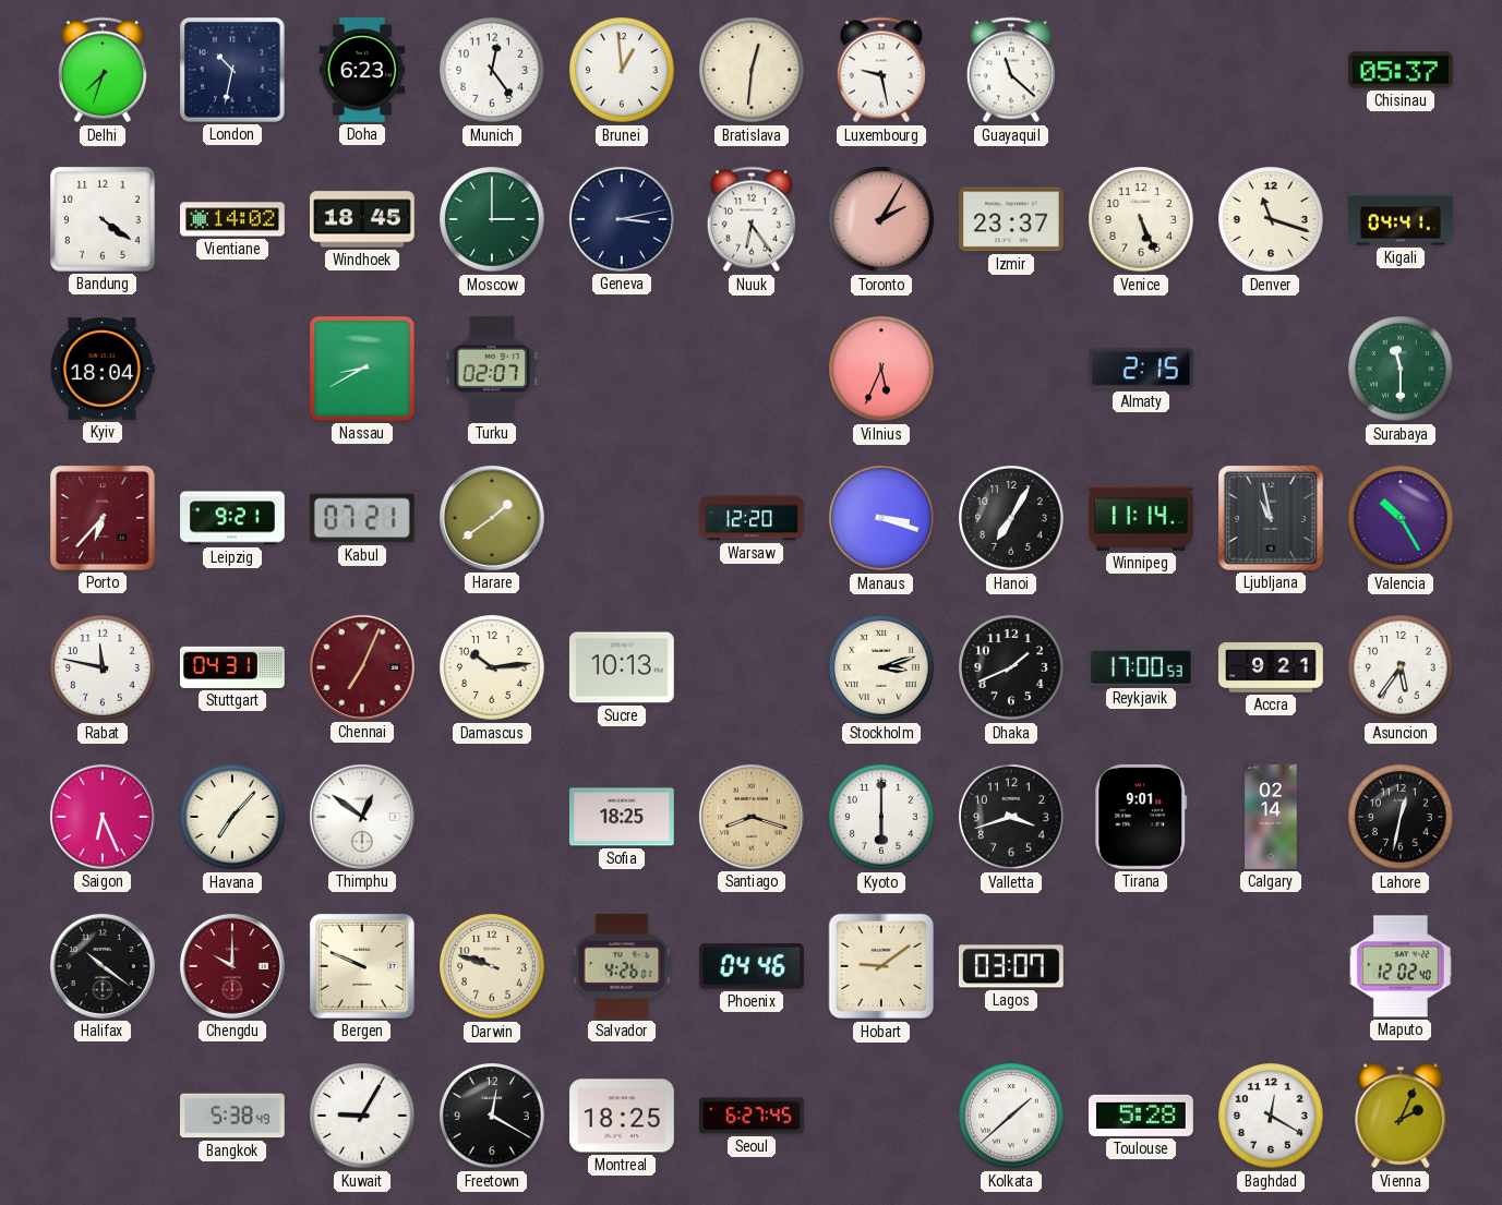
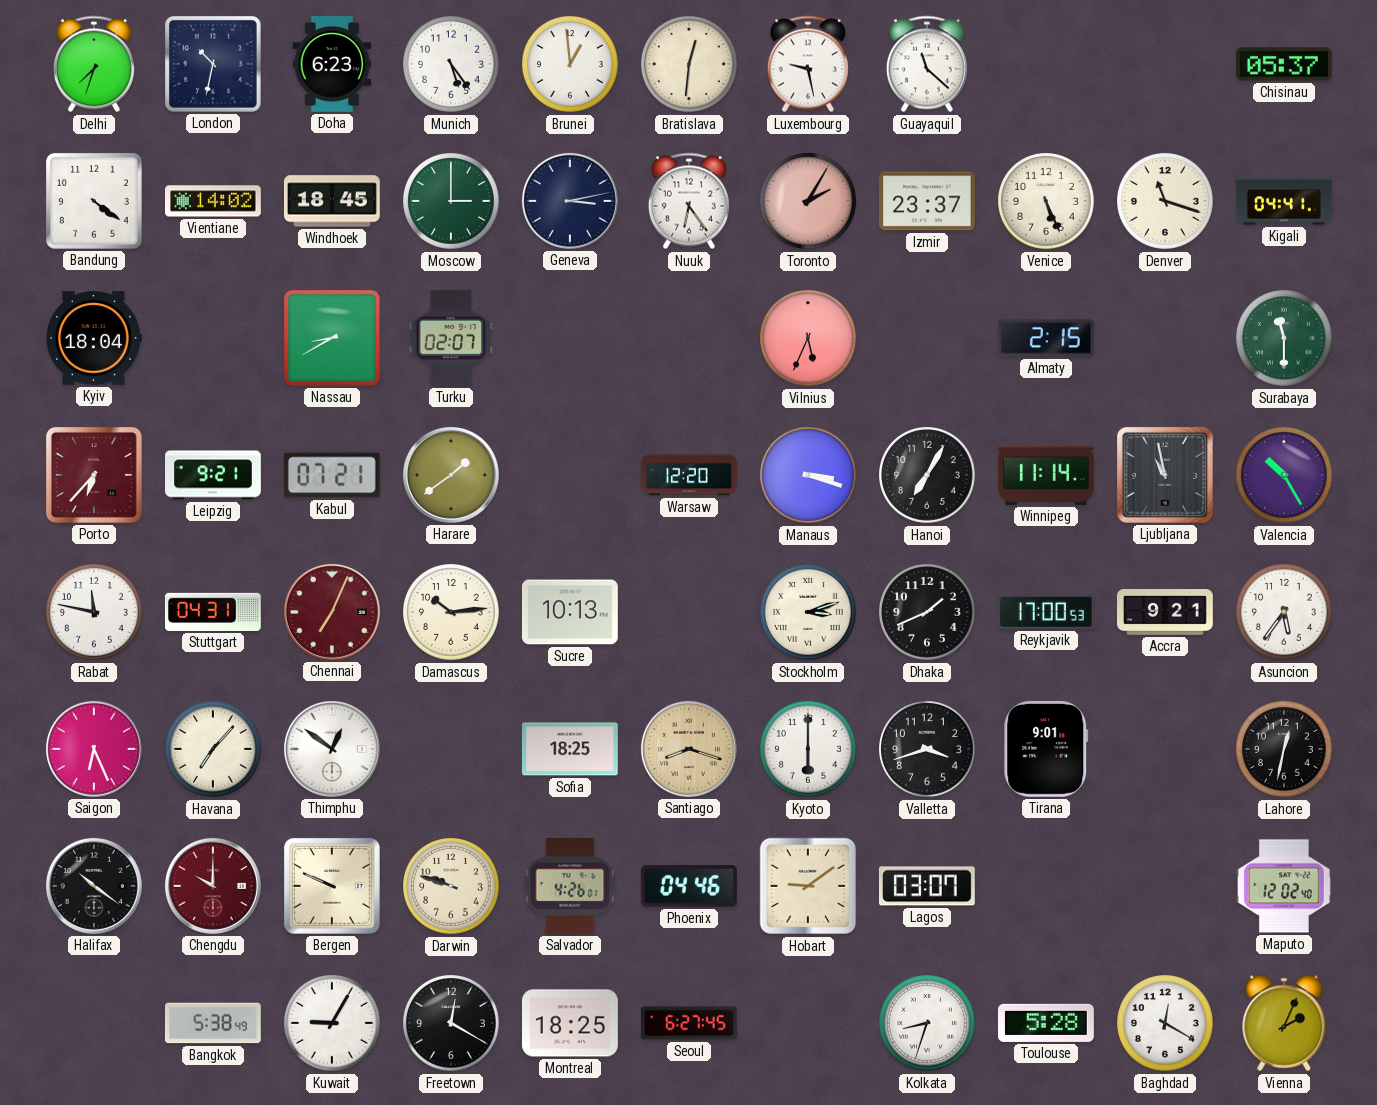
Munich: 12:24 -> 5:24
Calgary: 02:14 -> none
Kolkata: 1:38 -> 8:33
